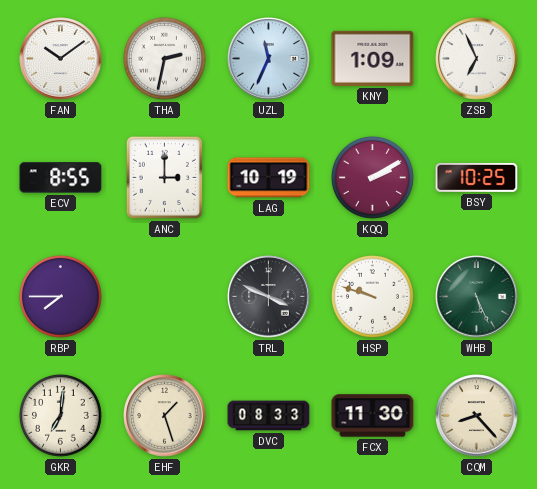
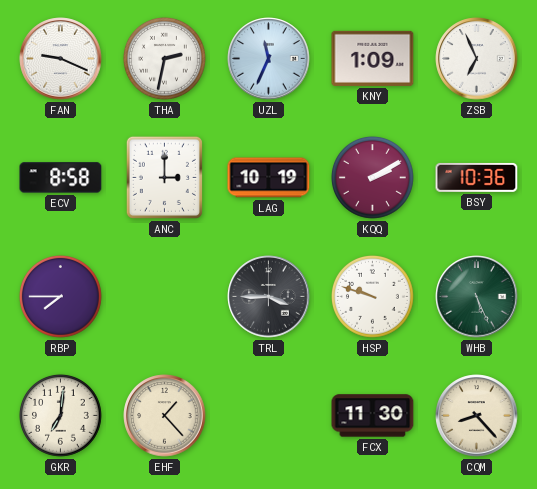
FAN: 10:09 -> 9:19
ECV: 8:55 -> 8:58
BSY: 10:25 -> 10:36
TRL: 3:49 -> 3:45
EHF: 1:27 -> 1:23
DVC: 08:33 -> none
